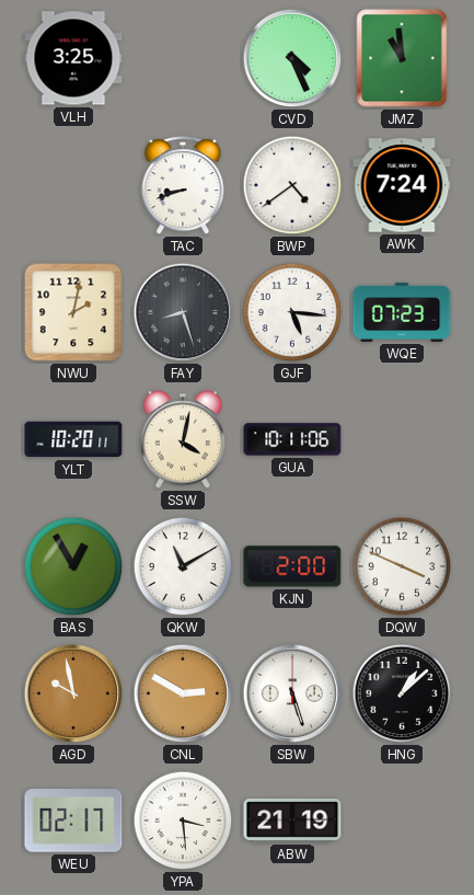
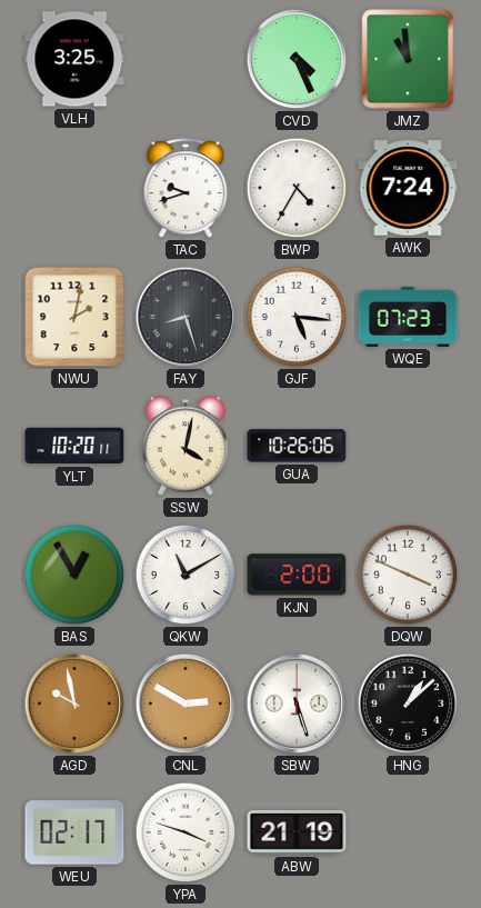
TAC: 8:42 -> 9:42
BWP: 4:39 -> 4:35
GUA: 10:11 -> 10:26
YPA: 3:29 -> 3:48
